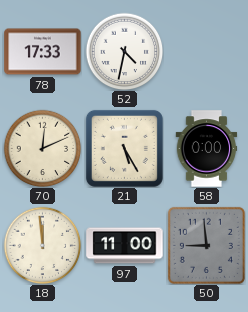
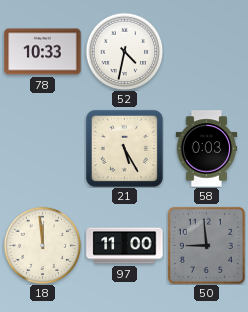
78: 17:33 -> 10:33
70: 12:11 -> none
58: 0:00 -> 0:03
